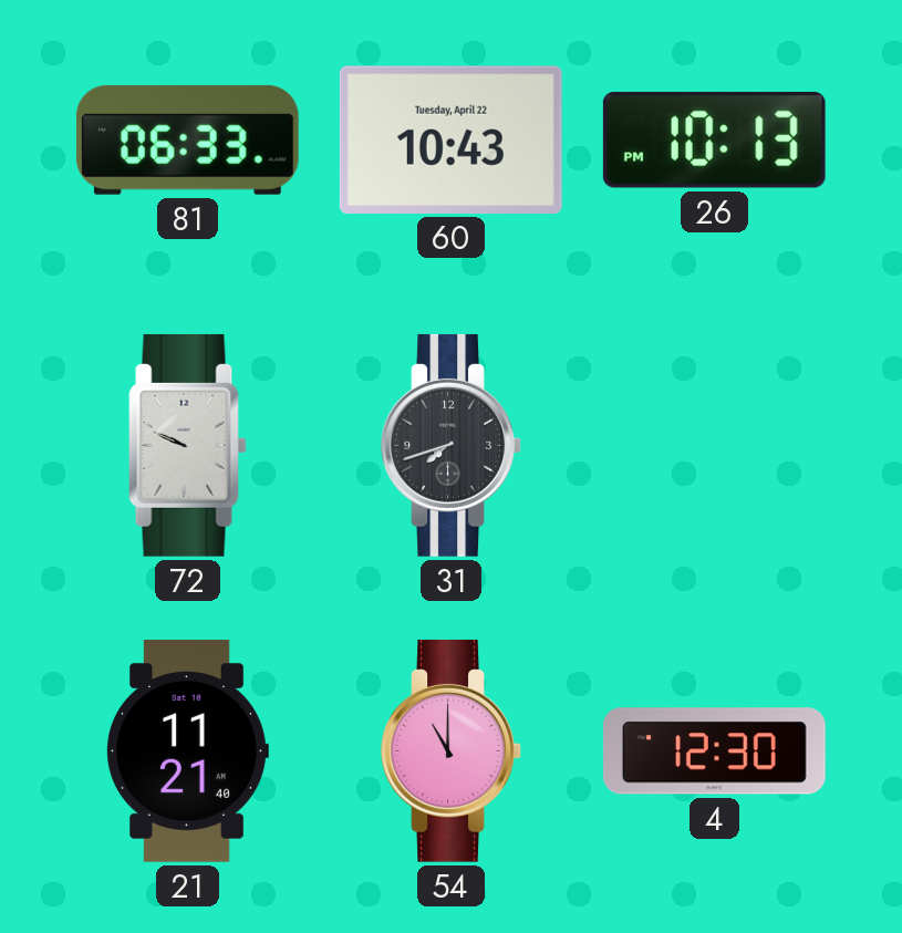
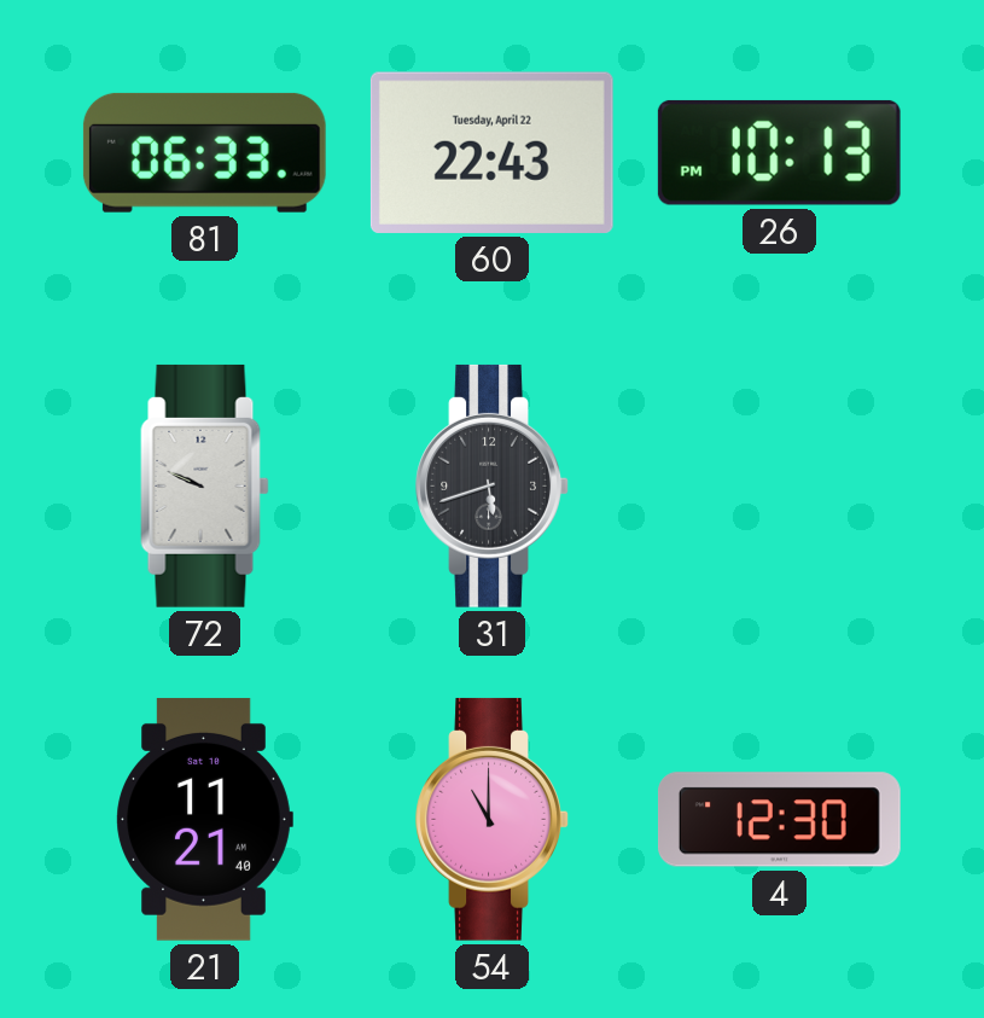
60: 10:43 -> 22:43
31: 7:42 -> 5:42
